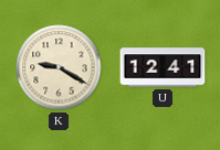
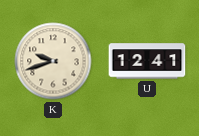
K: 9:20 -> 9:42
